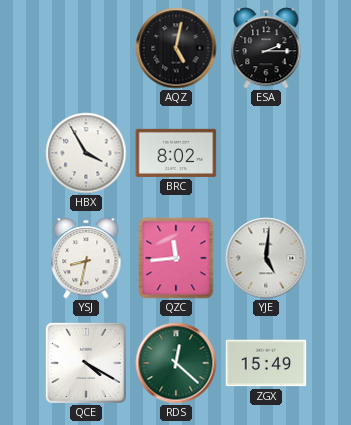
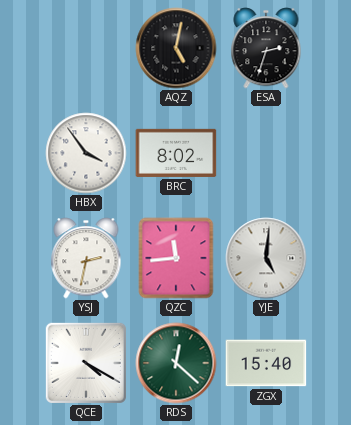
ESA: 2:15 -> 2:33
HBX: 3:55 -> 3:54
YSJ: 8:32 -> 2:32
ZGX: 15:49 -> 15:40
